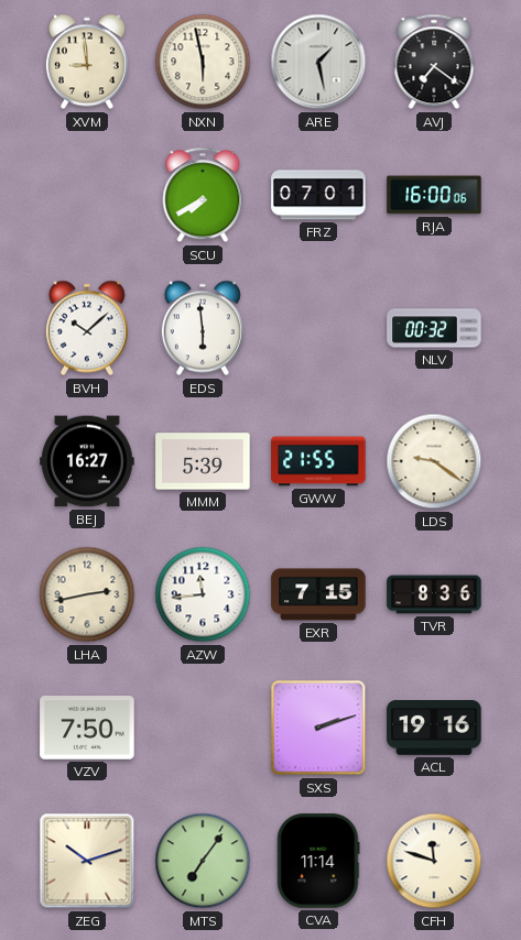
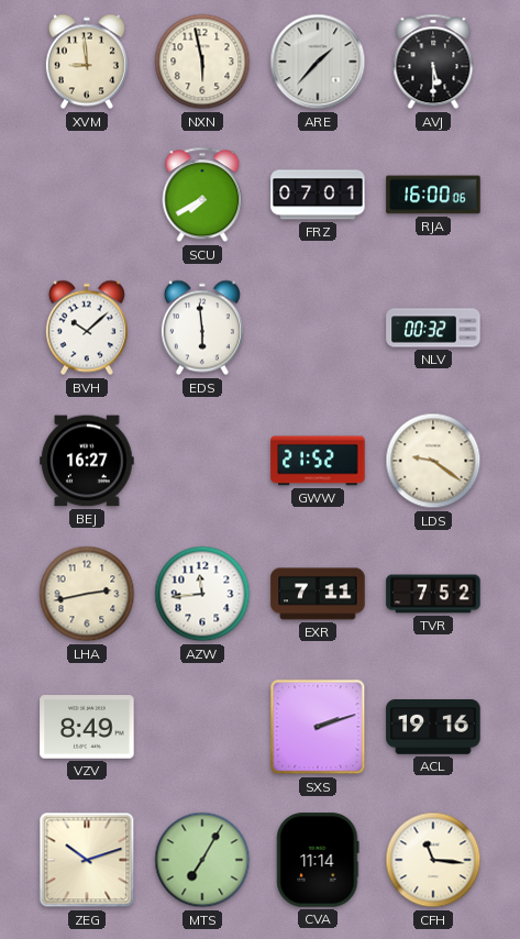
ARE: 1:28 -> 1:37
AVJ: 7:21 -> 5:30
MMM: 5:39 -> none
GWW: 21:55 -> 21:52
EXR: 7:15 -> 7:11
TVR: 8:36 -> 7:52
VZV: 7:50 -> 8:49
MTS: 7:06 -> 7:05
CFH: 11:48 -> 11:16
